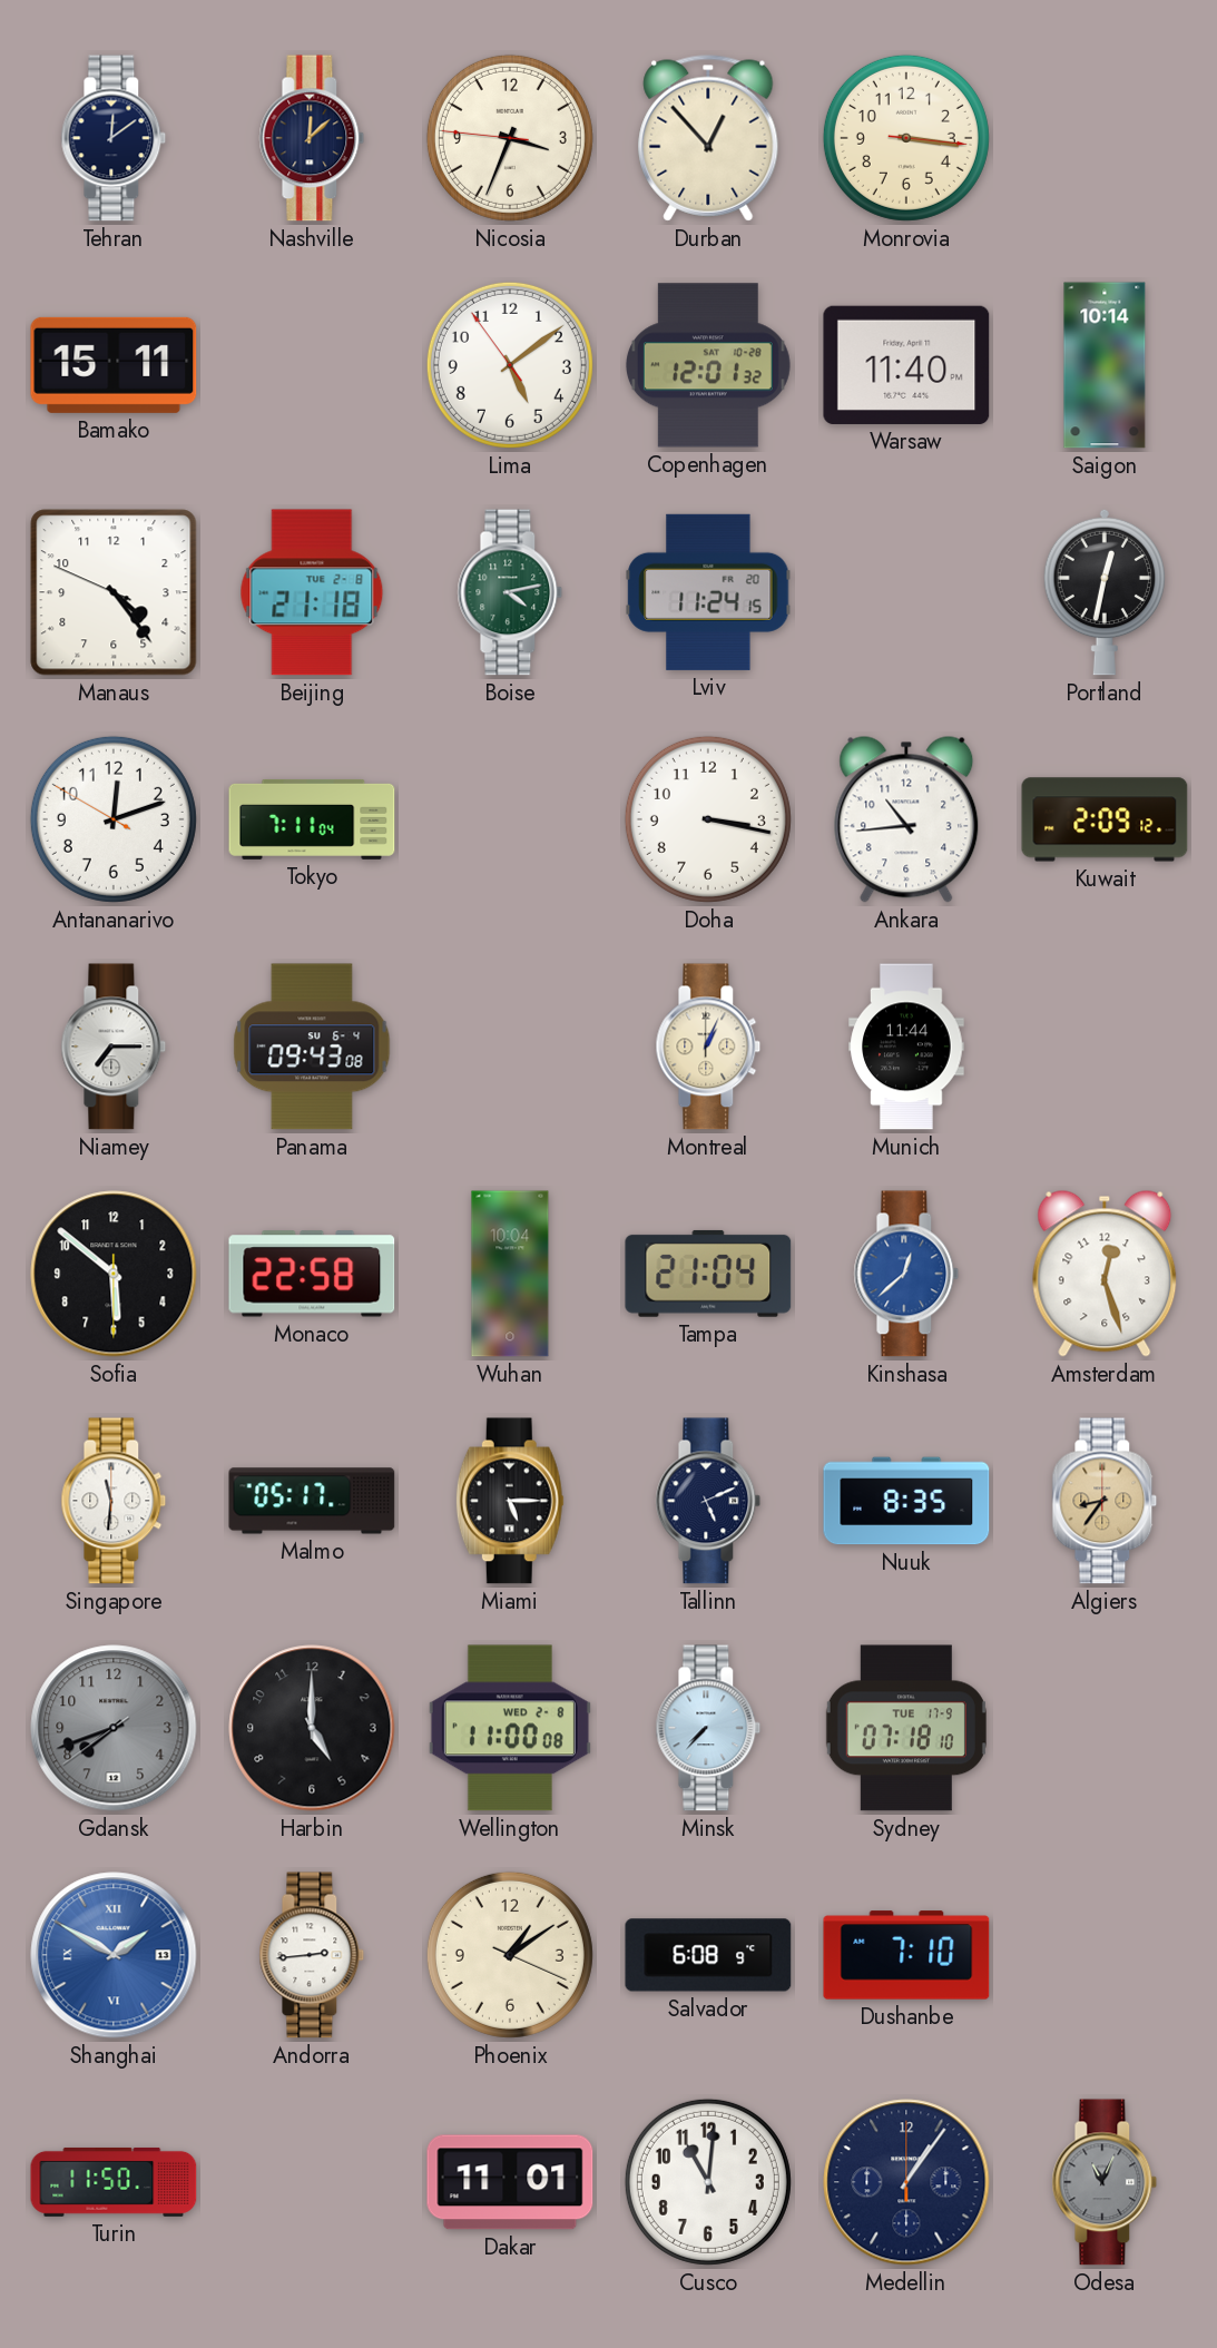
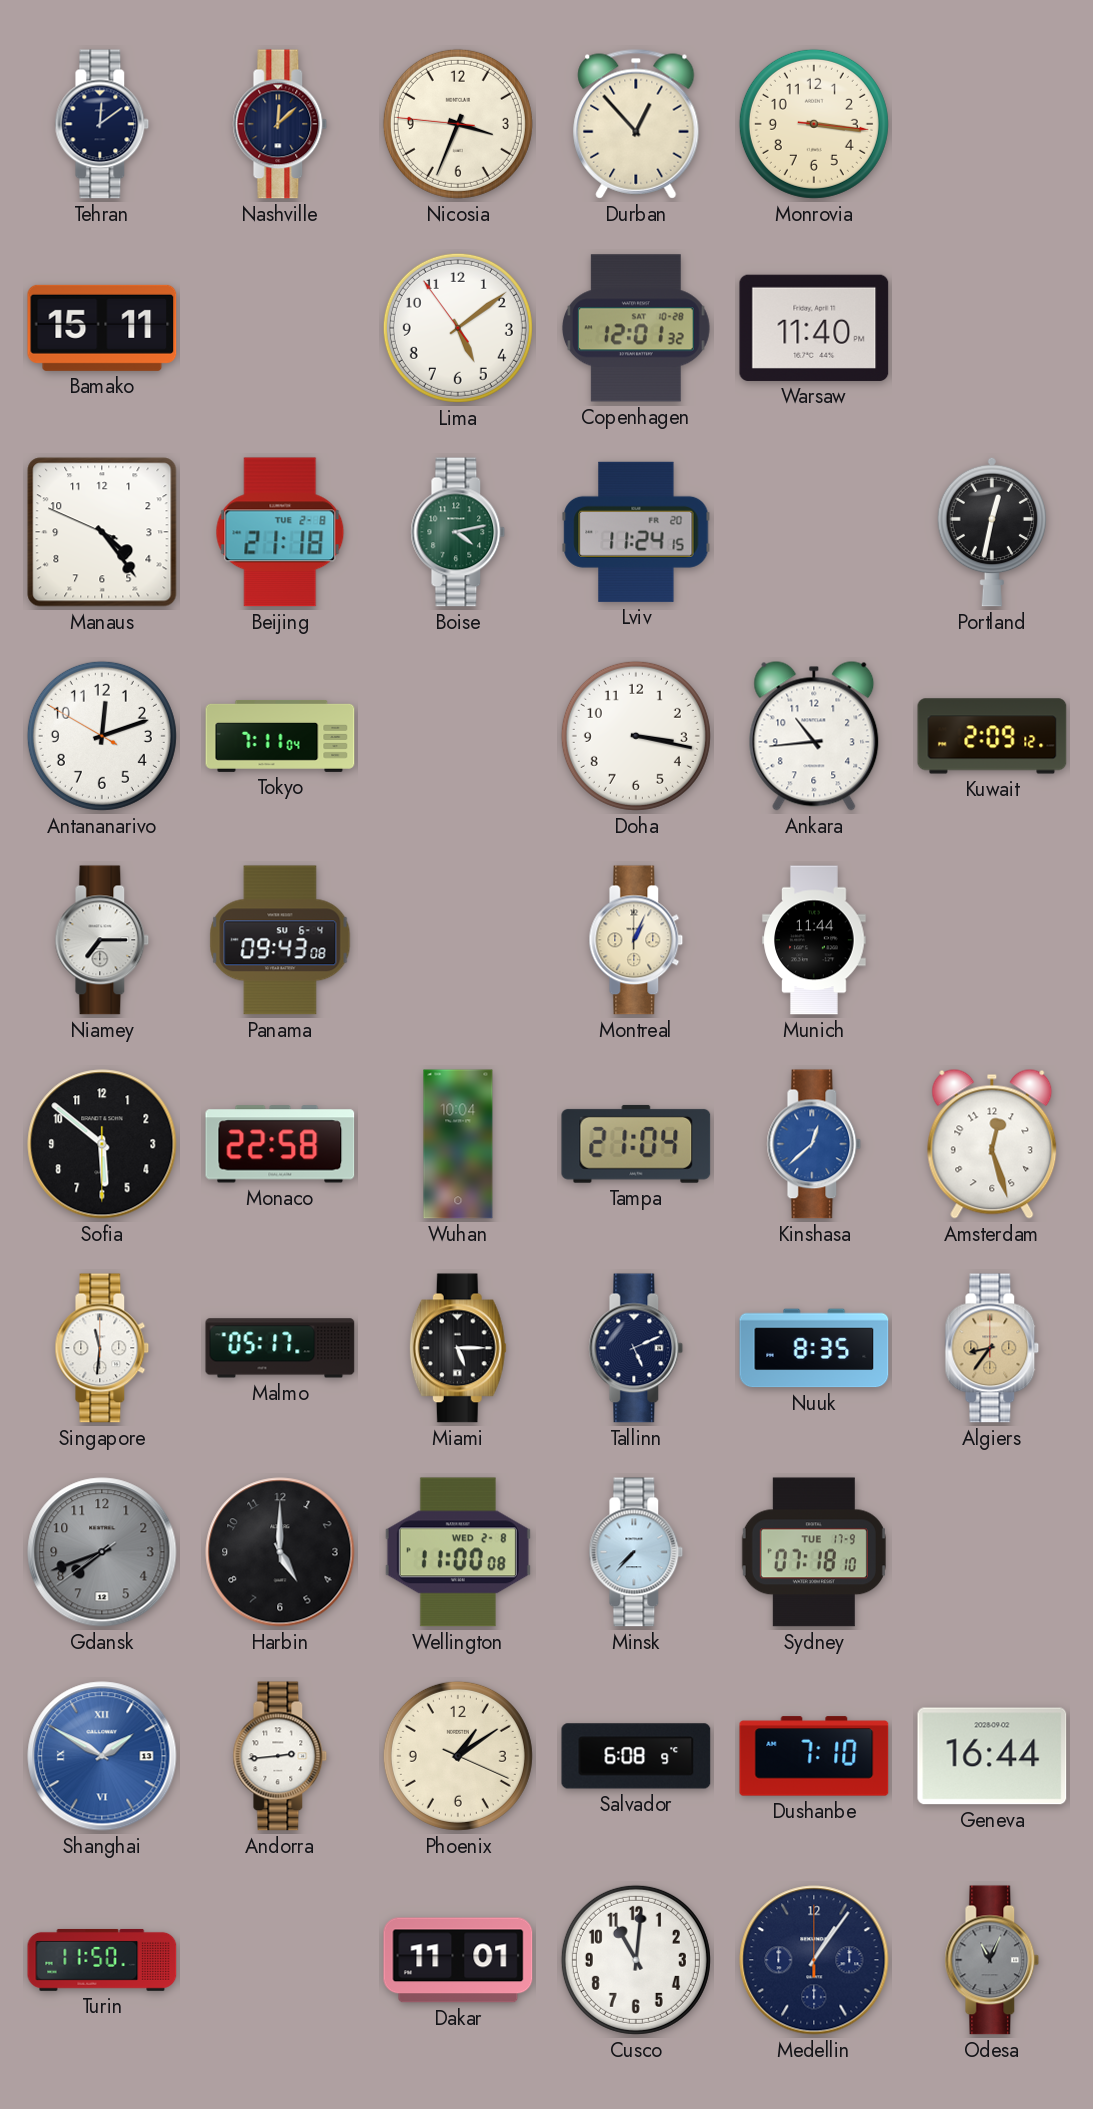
Saigon: 10:14 -> none
Geneva: none -> 16:44
